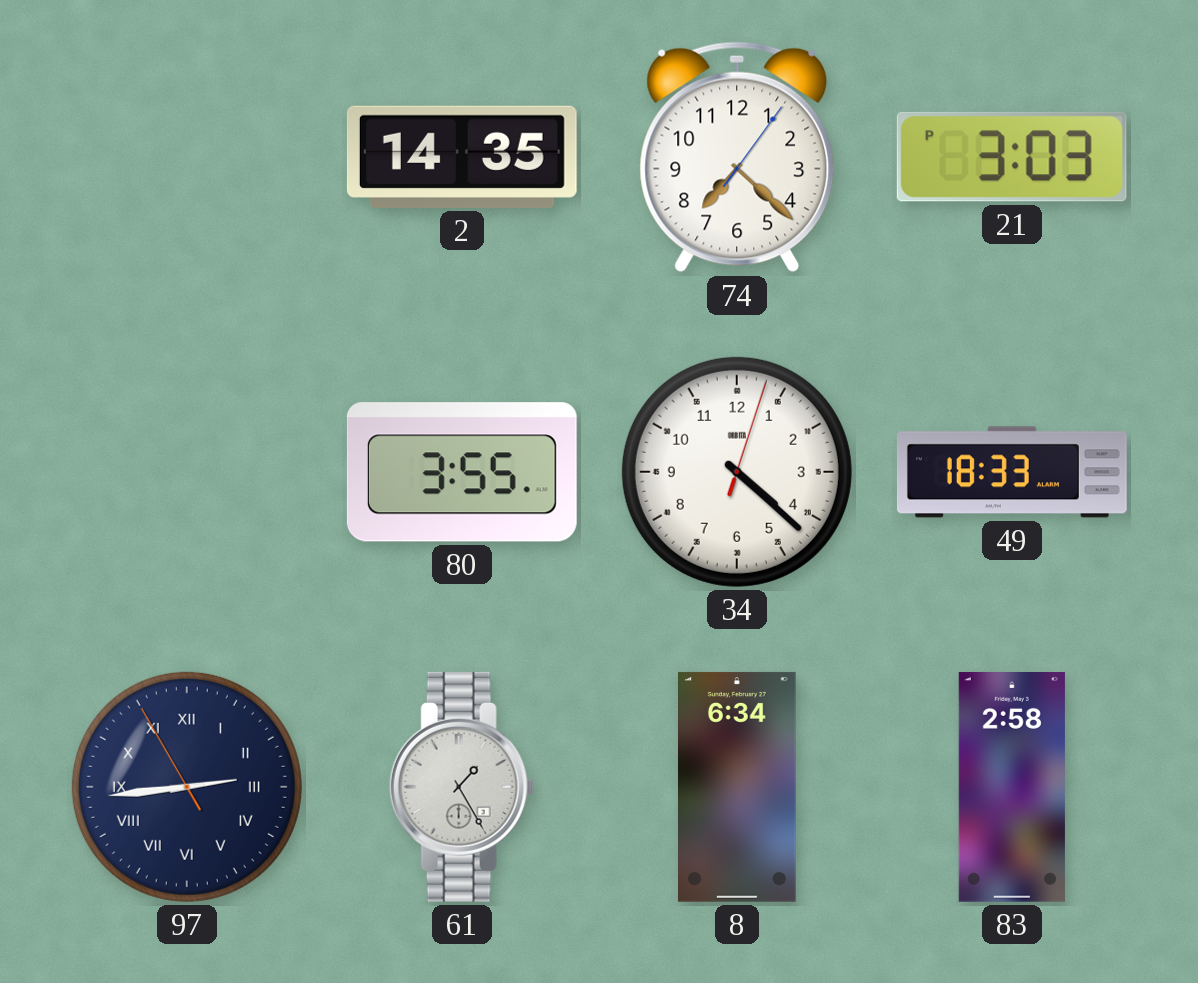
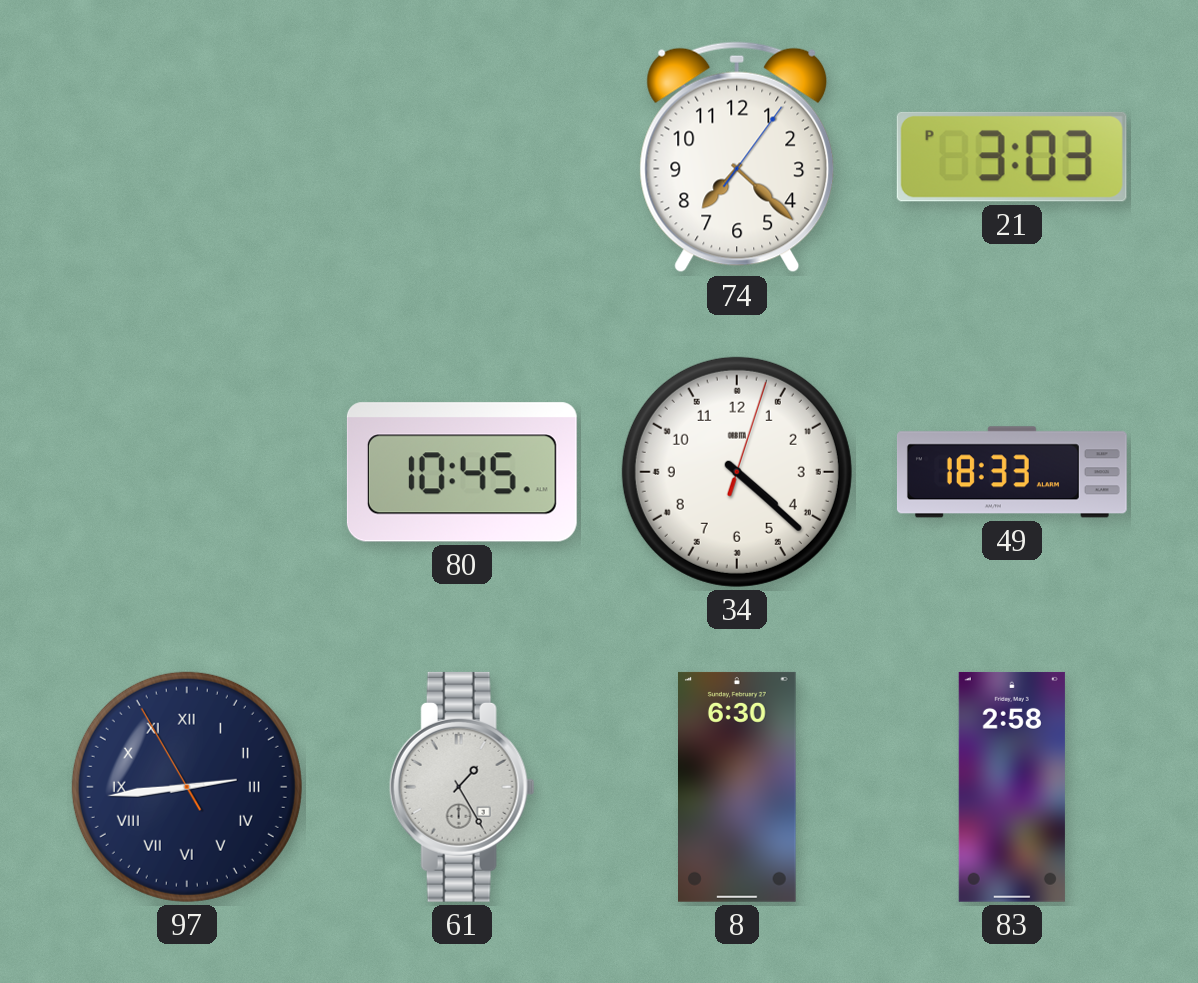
2: 14:35 -> none
80: 3:55 -> 10:45
8: 6:34 -> 6:30
